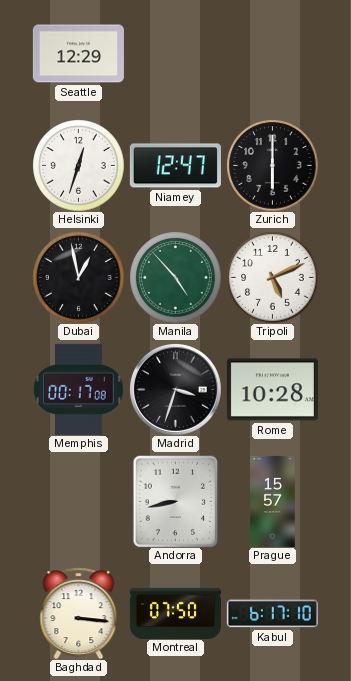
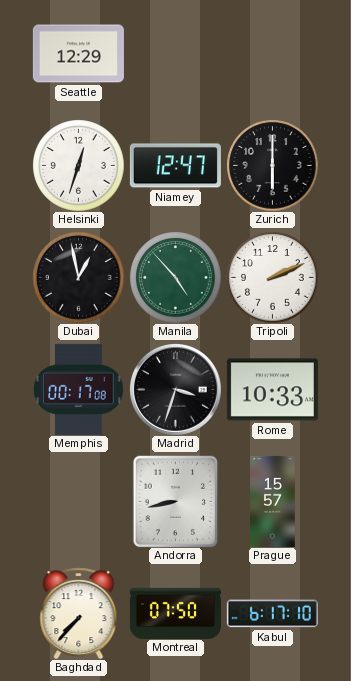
Tripoli: 5:11 -> 2:11
Rome: 10:28 -> 10:33
Baghdad: 3:16 -> 7:37
